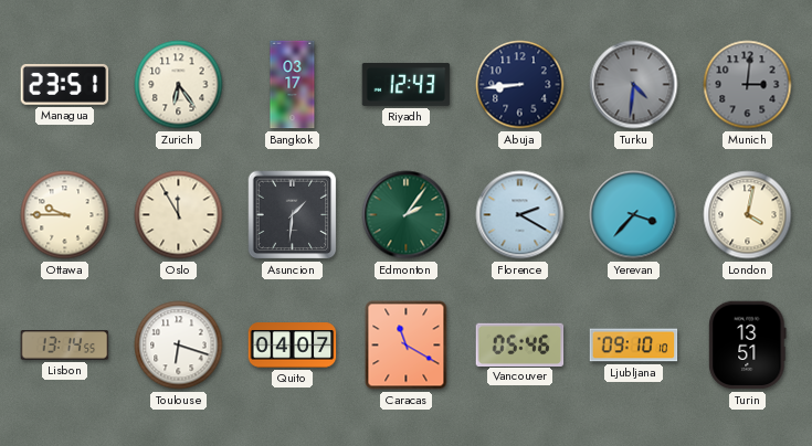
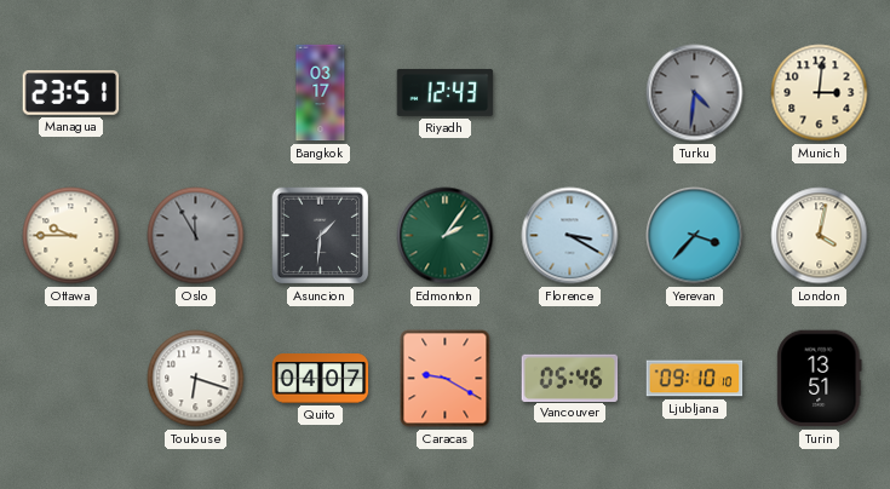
Zurich: 6:24 -> none
Abuja: 8:44 -> none
Munich dial: grey -> cream
Oslo dial: cream -> grey
Florence: 2:20 -> 3:20
Lisbon: 13:14 -> none
Caracas: 11:20 -> 9:20
